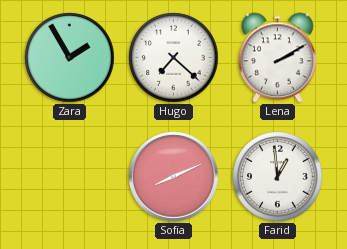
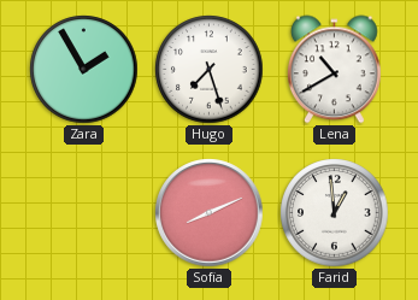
Hugo: 7:22 -> 7:27
Lena: 2:10 -> 10:40
